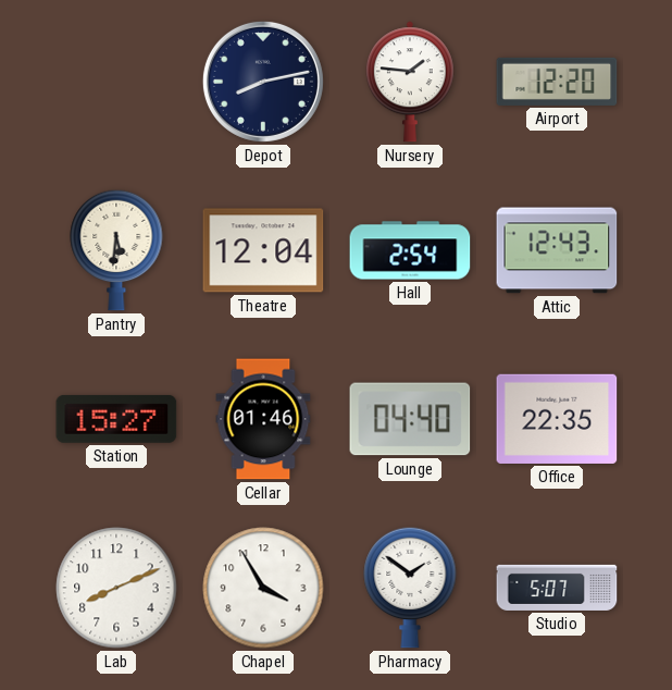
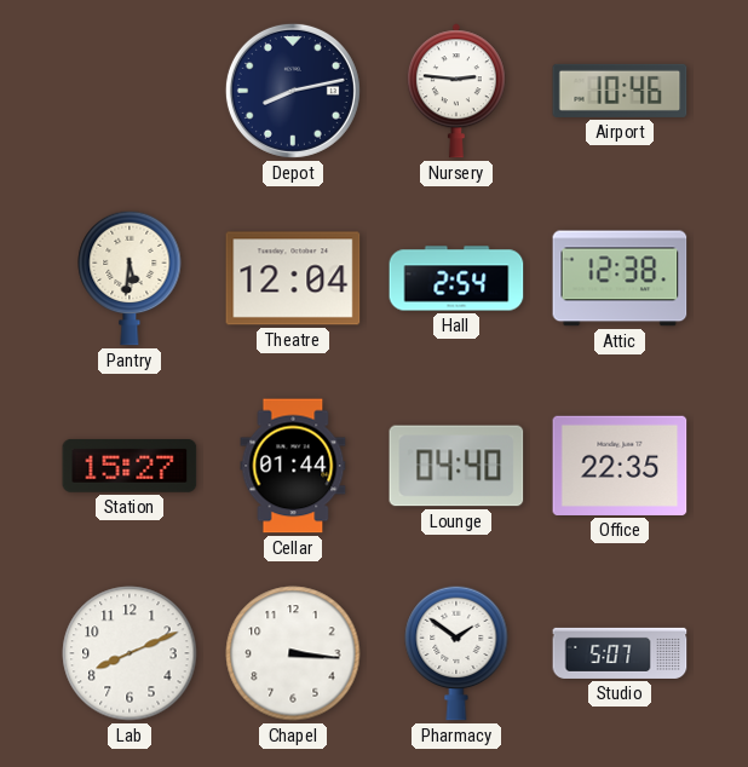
Nursery: 1:46 -> 2:46
Airport: 12:20 -> 10:46
Attic: 12:43 -> 12:38
Cellar: 01:46 -> 01:44
Chapel: 3:55 -> 3:16
